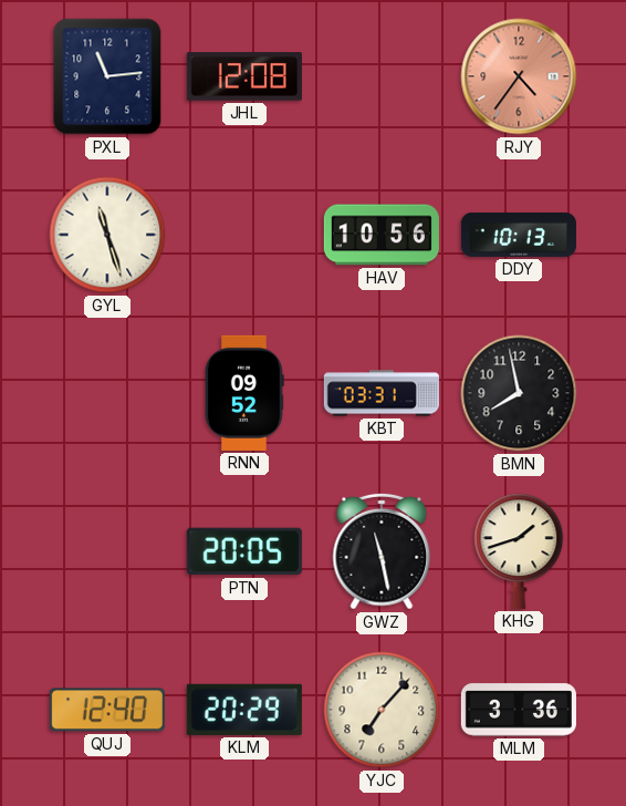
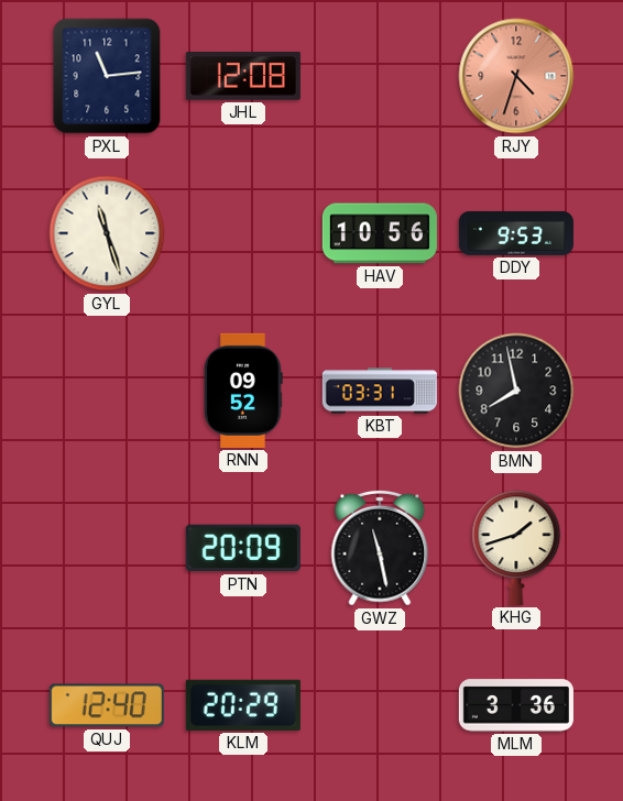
RJY: 4:36 -> 4:33
DDY: 10:13 -> 9:53
PTN: 20:05 -> 20:09
YJC: 7:07 -> none
